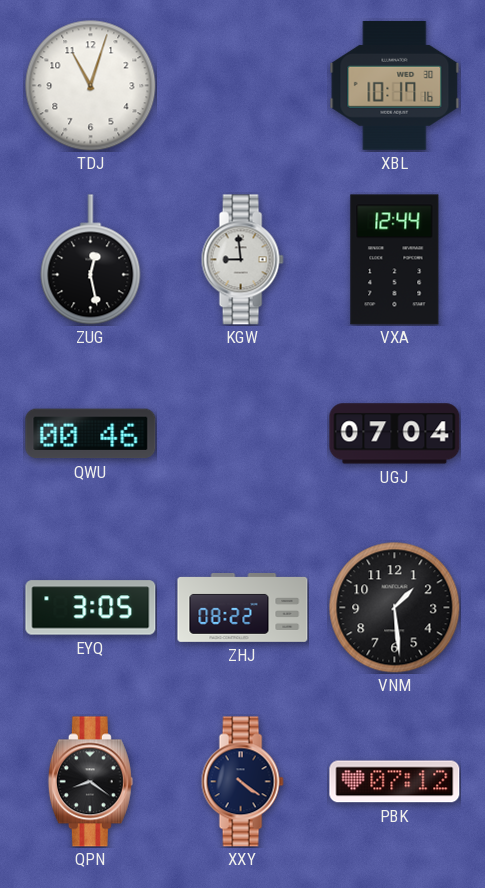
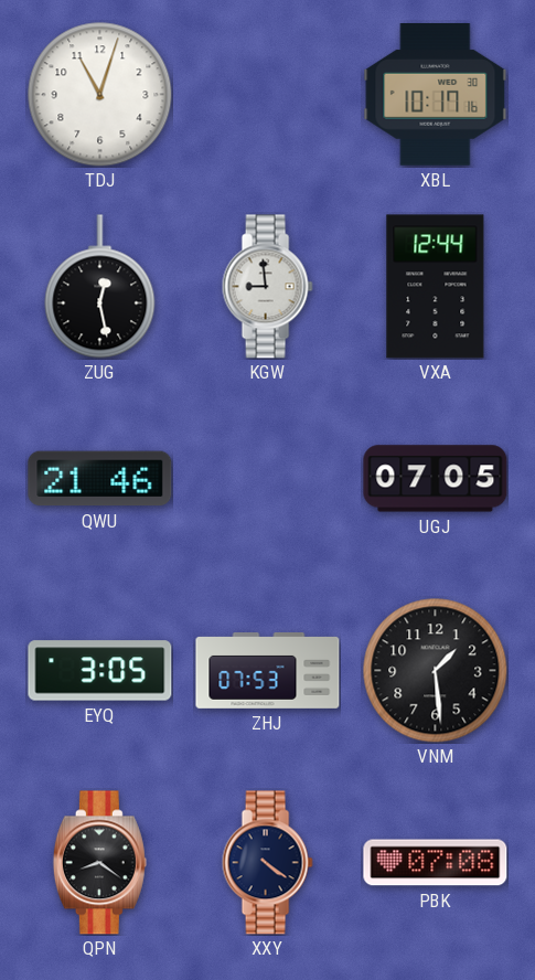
QWU: 00:46 -> 21:46
UGJ: 07:04 -> 07:05
ZHJ: 08:22 -> 07:53
PBK: 07:12 -> 07:08
